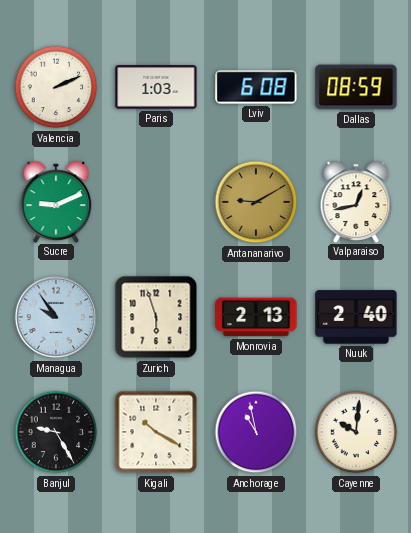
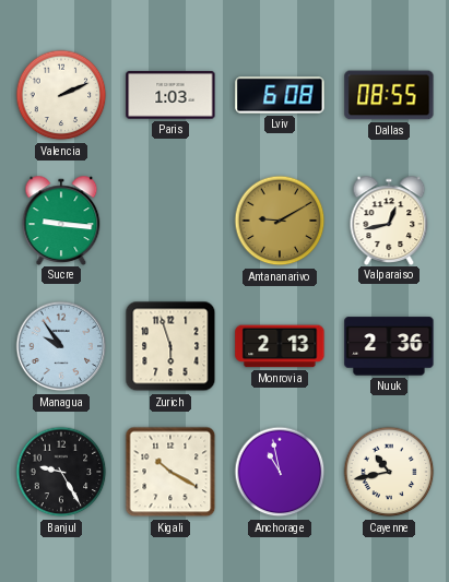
Dallas: 08:59 -> 08:55
Sucre: 9:11 -> 9:16
Nuuk: 2:40 -> 2:36
Cayenne: 10:01 -> 10:43
